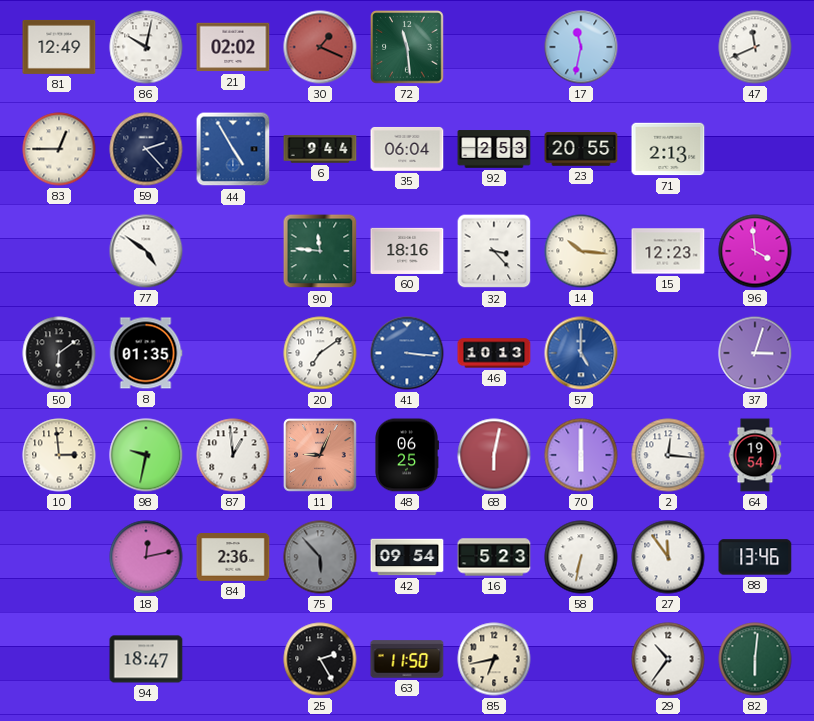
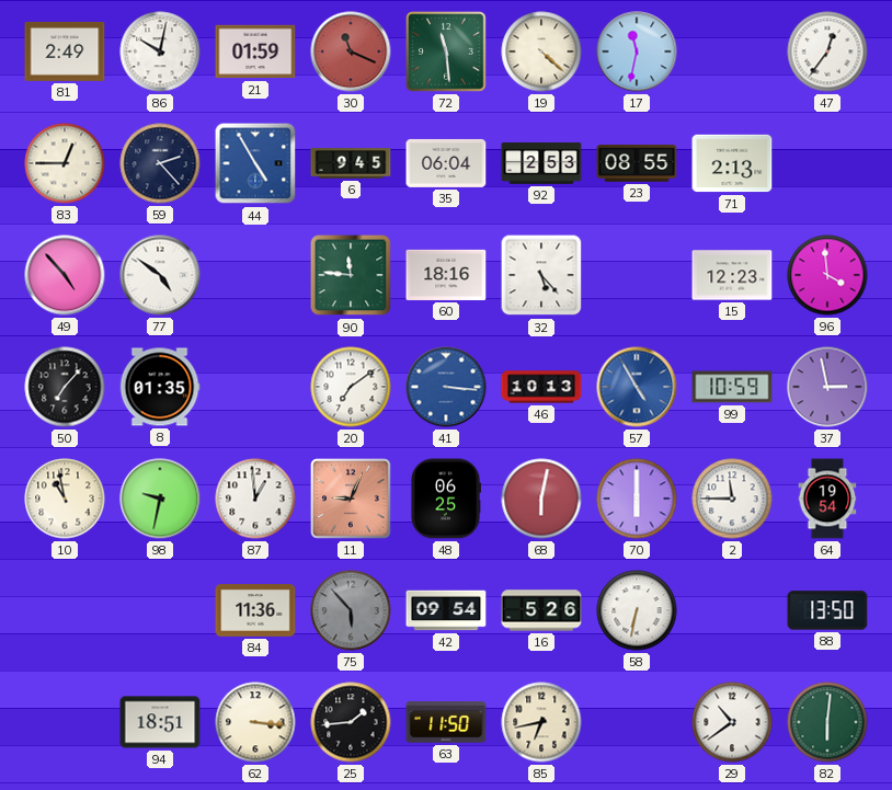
81: 12:49 -> 2:49
21: 02:02 -> 01:59
30: 1:19 -> 11:19
19: none -> 4:22
47: 11:41 -> 12:36
6: 9:44 -> 9:45
23: 20:55 -> 08:55
49: none -> 4:53
32: 3:23 -> 5:23
14: 10:16 -> none
50: 6:09 -> 7:07
57: 5:00 -> 4:55
99: none -> 10:59
37: 3:03 -> 2:58
10: 2:59 -> 10:58
2: 12:16 -> 11:45
18: 12:13 -> none
84: 2:36 -> 11:36
16: 5:23 -> 5:26
27: 11:54 -> none
88: 13:46 -> 13:50
94: 18:47 -> 18:51
62: none -> 3:16
25: 2:25 -> 1:44
29: 10:36 -> 10:39
